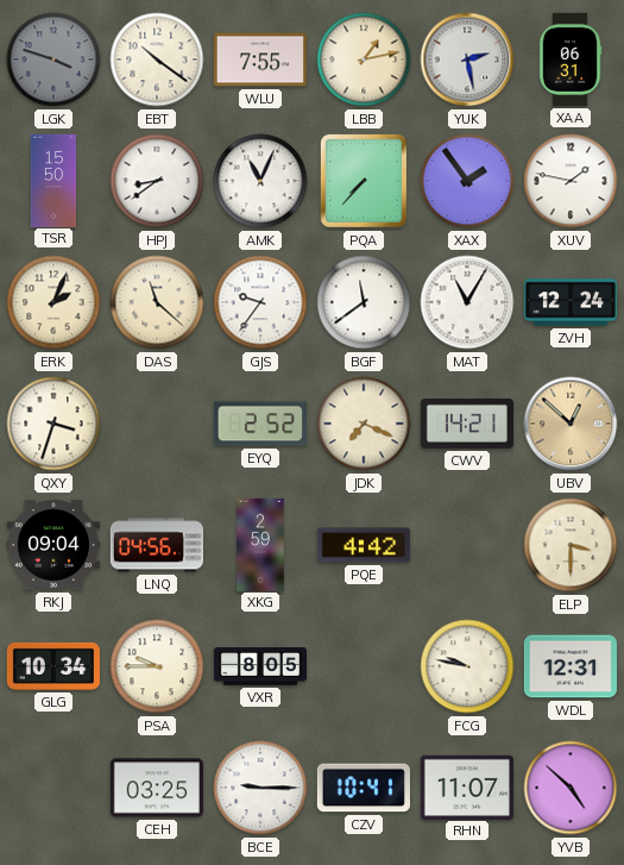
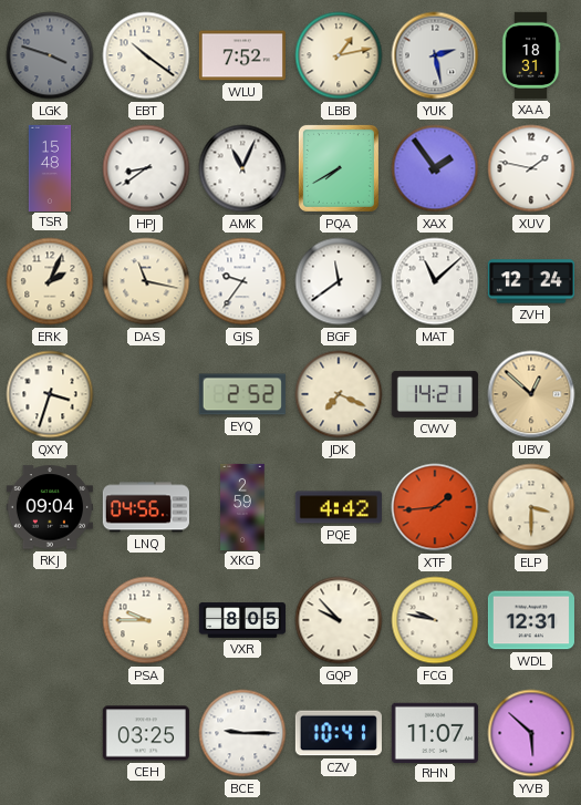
WLU: 7:55 -> 7:52
XAA: 06:31 -> 18:31
TSR: 15:50 -> 15:48
PQA: 7:37 -> 7:40
DAS: 11:22 -> 11:17
MAT: 11:05 -> 11:08
XTF: none -> 1:44
GLG: 10:34 -> none
GQP: none -> 9:53
YVB: 4:52 -> 5:52
